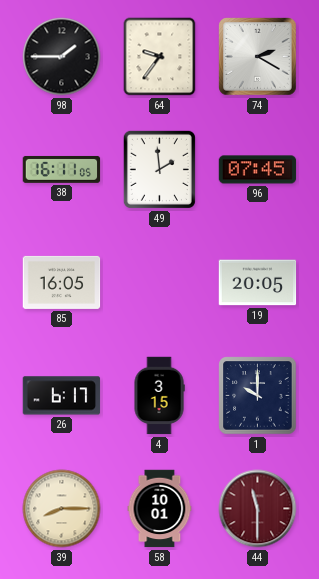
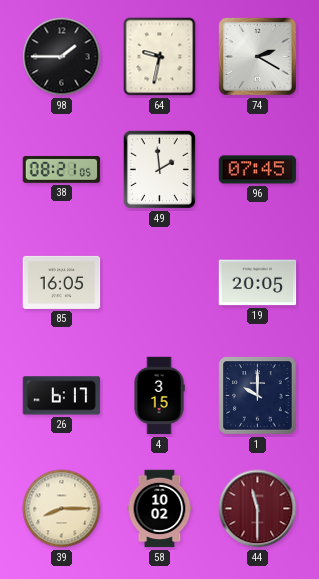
64: 9:36 -> 9:32
38: 16:11 -> 08:21
58: 10:01 -> 10:02
